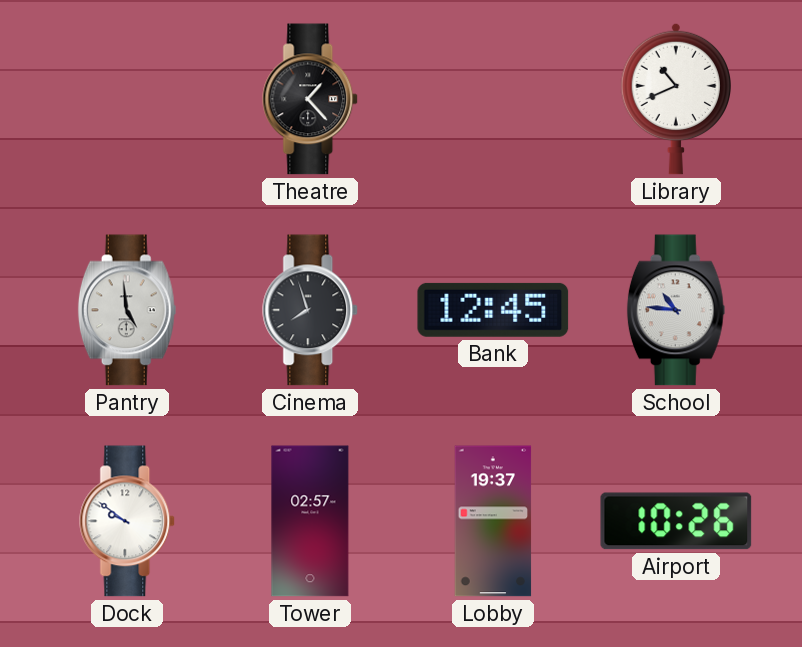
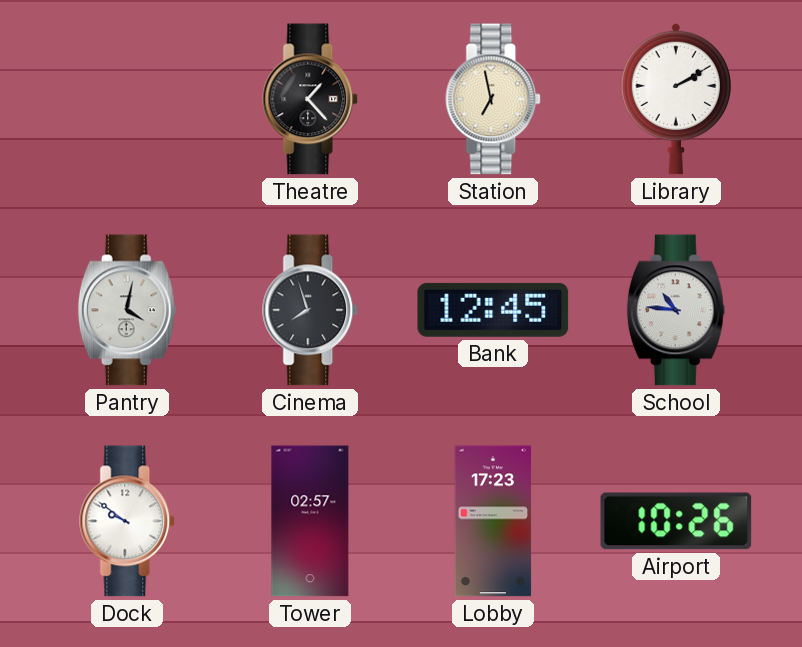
Station: none -> 6:58
Library: 10:41 -> 2:10
Pantry: 4:59 -> 4:02
Lobby: 19:37 -> 17:23
